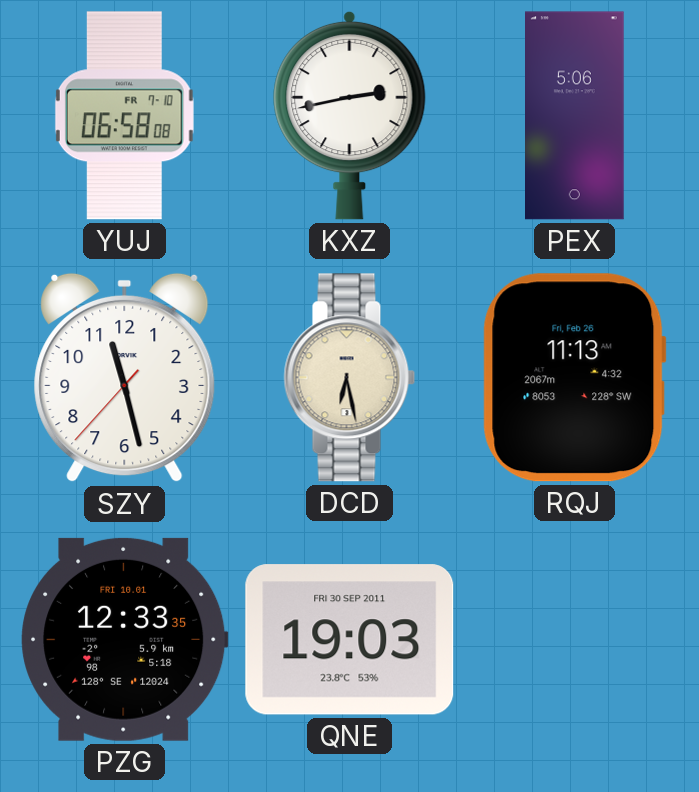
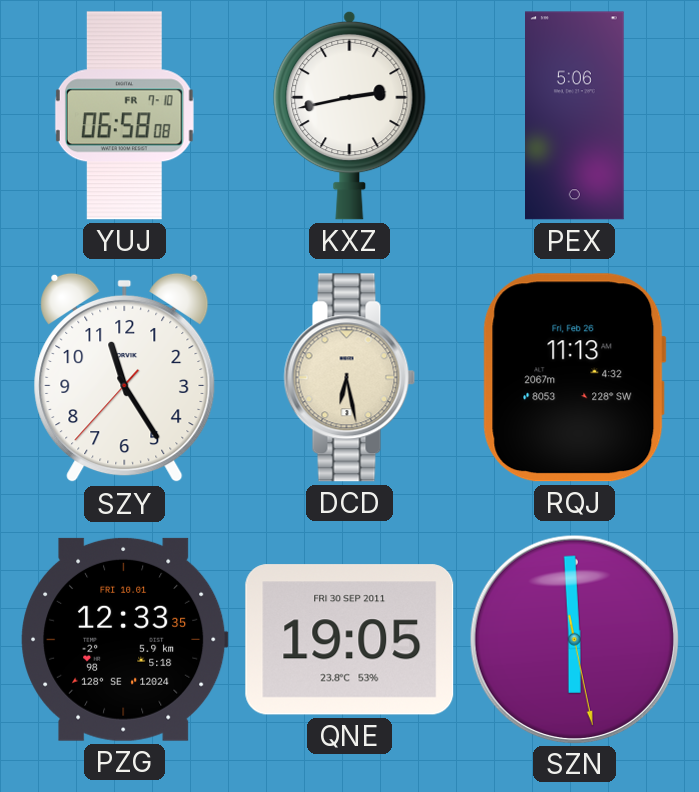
SZY: 11:27 -> 11:24
QNE: 19:03 -> 19:05
SZN: none -> 5:59
